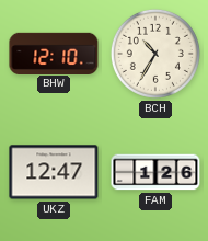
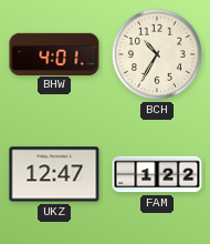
BHW: 12:10 -> 4:01
FAM: 1:26 -> 1:22
